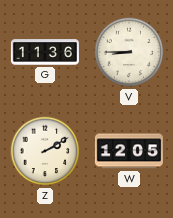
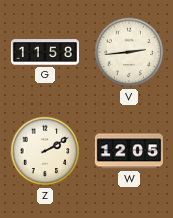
G: 11:36 -> 11:58
V: 8:45 -> 2:44
